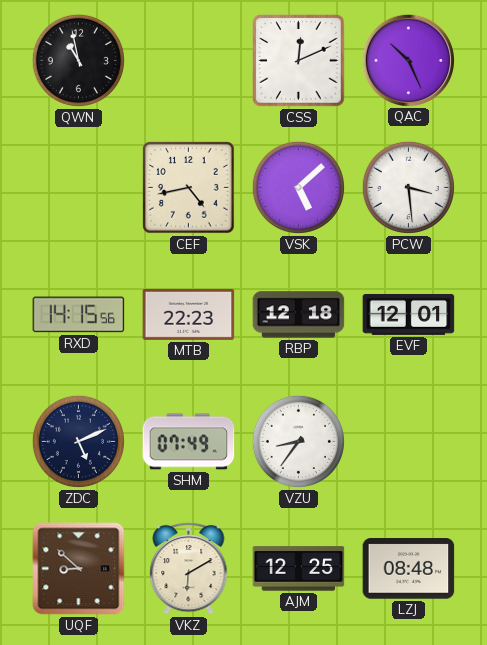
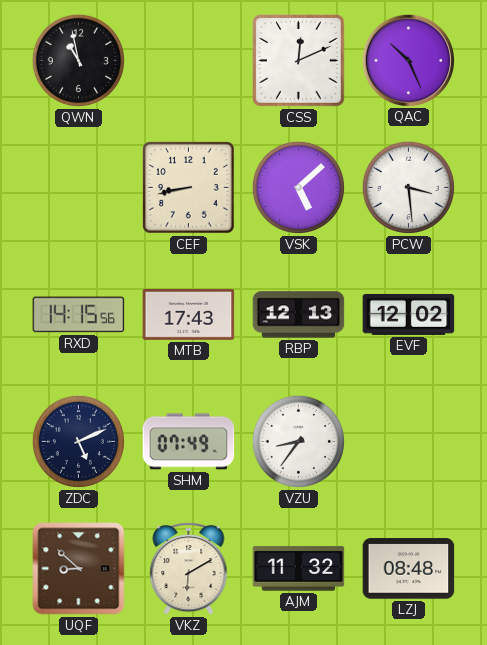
CEF: 4:43 -> 8:43
MTB: 22:23 -> 17:43
RBP: 12:18 -> 12:13
EVF: 12:01 -> 12:02
AJM: 12:25 -> 11:32
